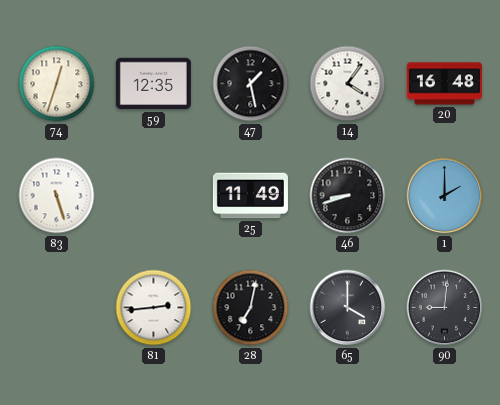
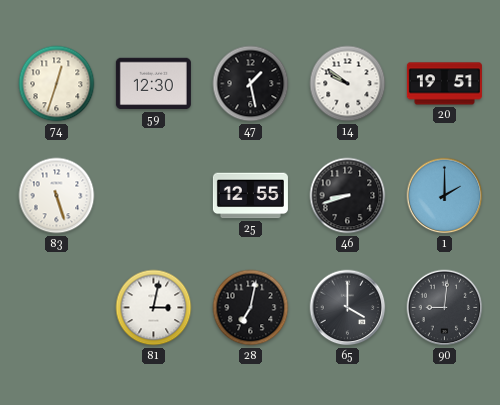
59: 12:35 -> 12:30
14: 4:06 -> 9:51
20: 16:48 -> 19:51
25: 11:49 -> 12:55
81: 2:44 -> 3:02
